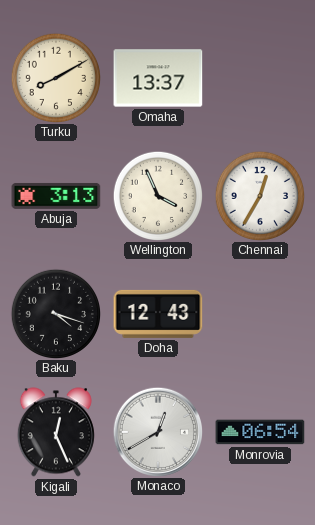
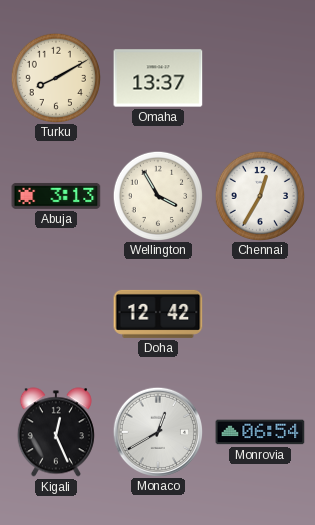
Wellington: 3:56 -> 3:55
Baku: 4:18 -> none
Doha: 12:43 -> 12:42
